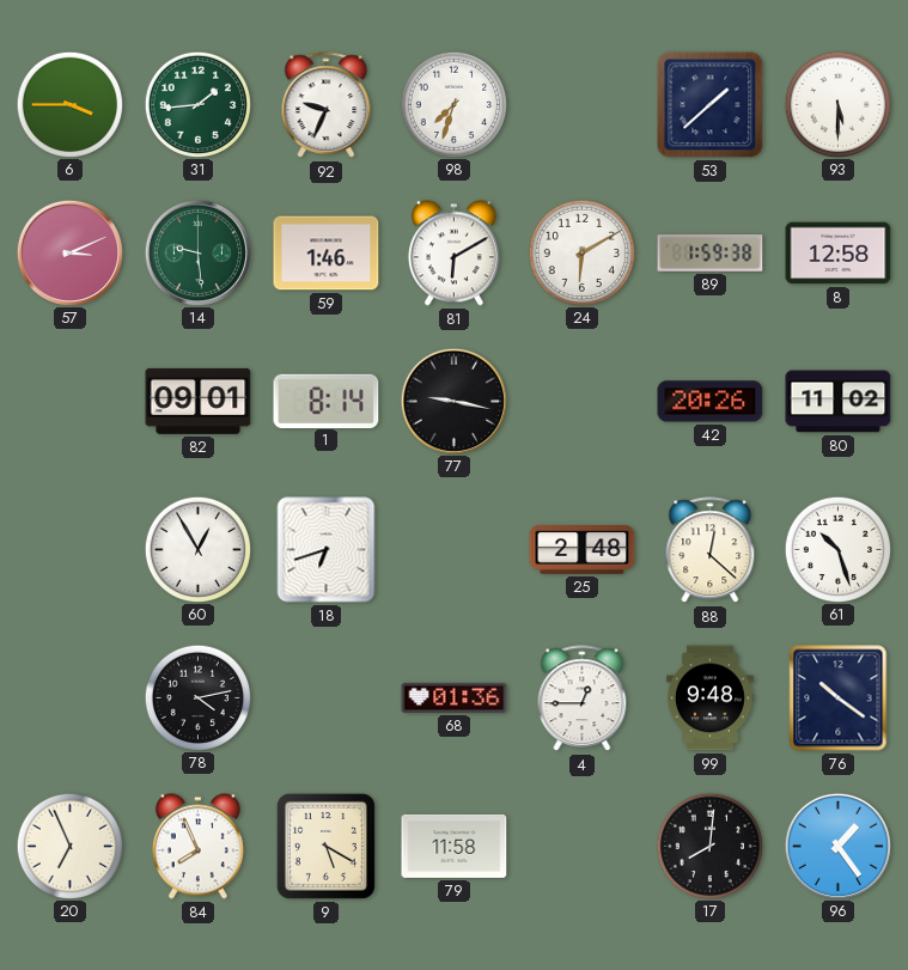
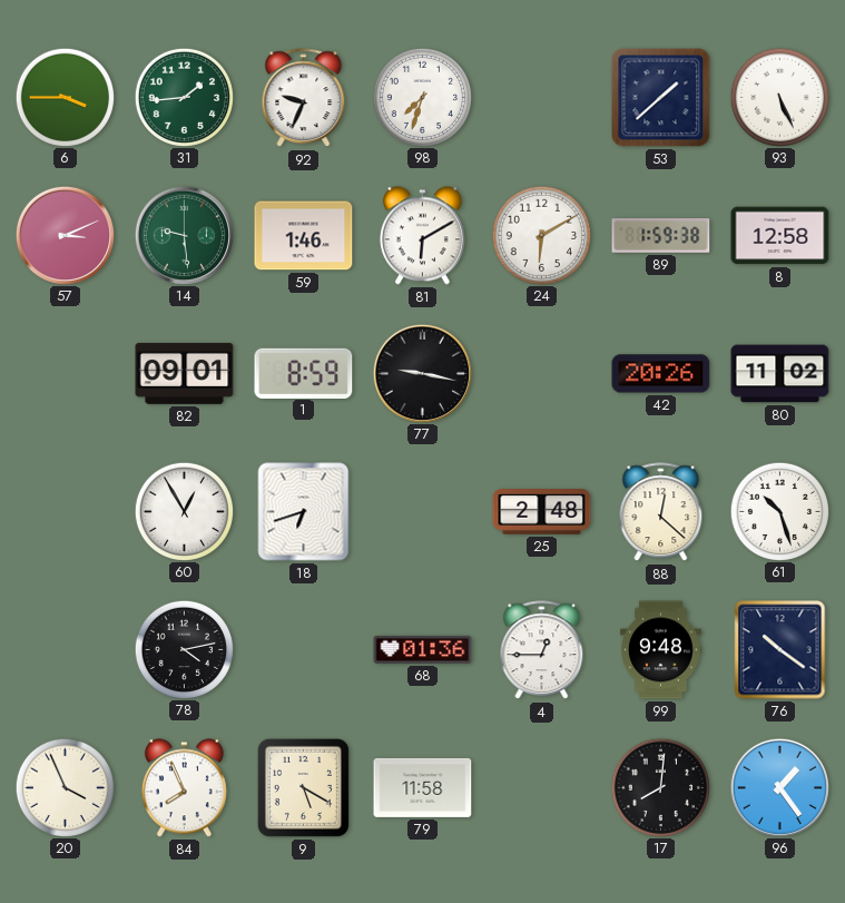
93: 5:30 -> 5:26
1: 8:14 -> 8:59
20: 6:56 -> 3:56
